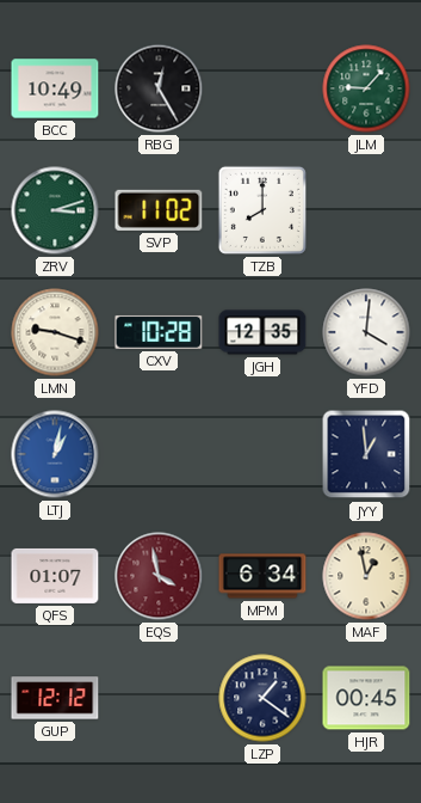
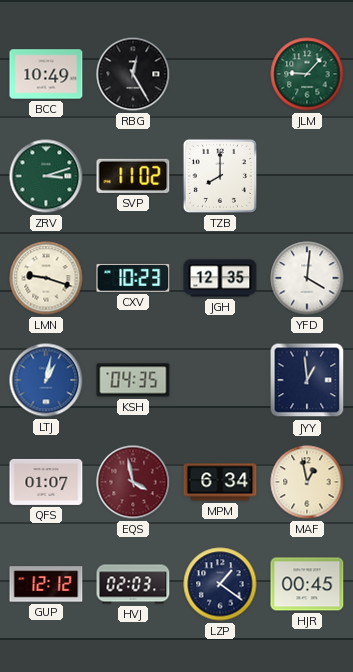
CXV: 10:28 -> 10:23
KSH: none -> 04:35
HVJ: none -> 02:03
